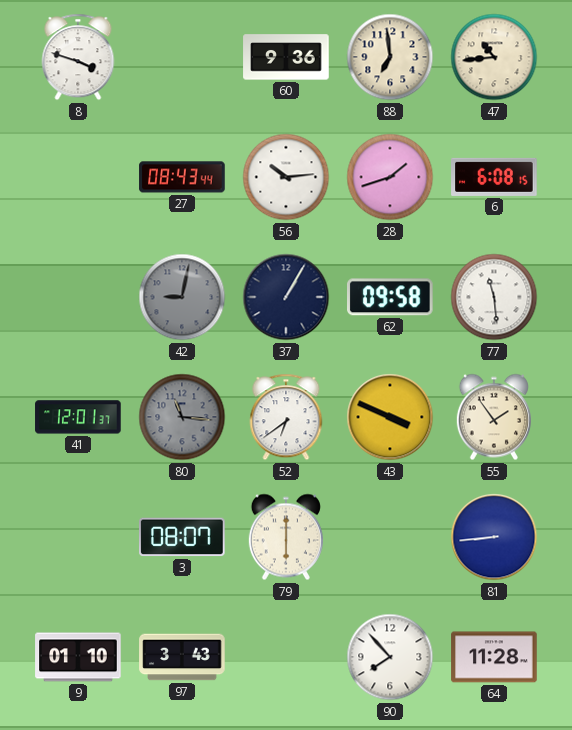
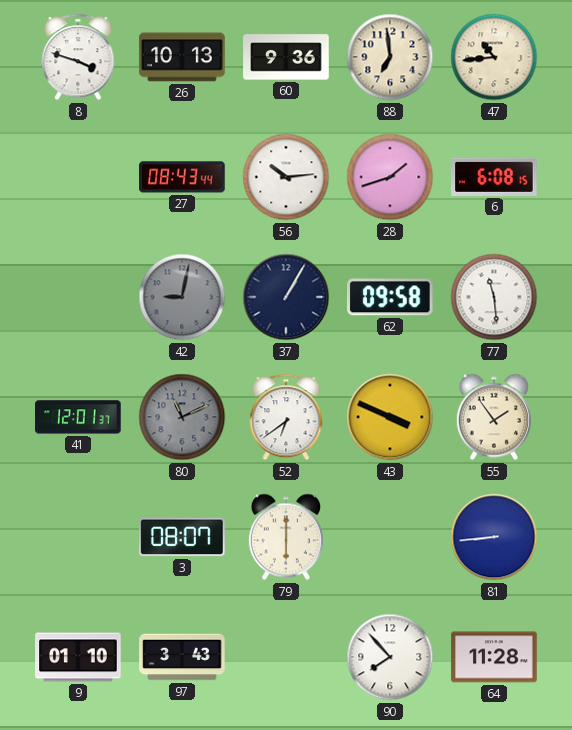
26: none -> 10:13
80: 11:16 -> 11:11
